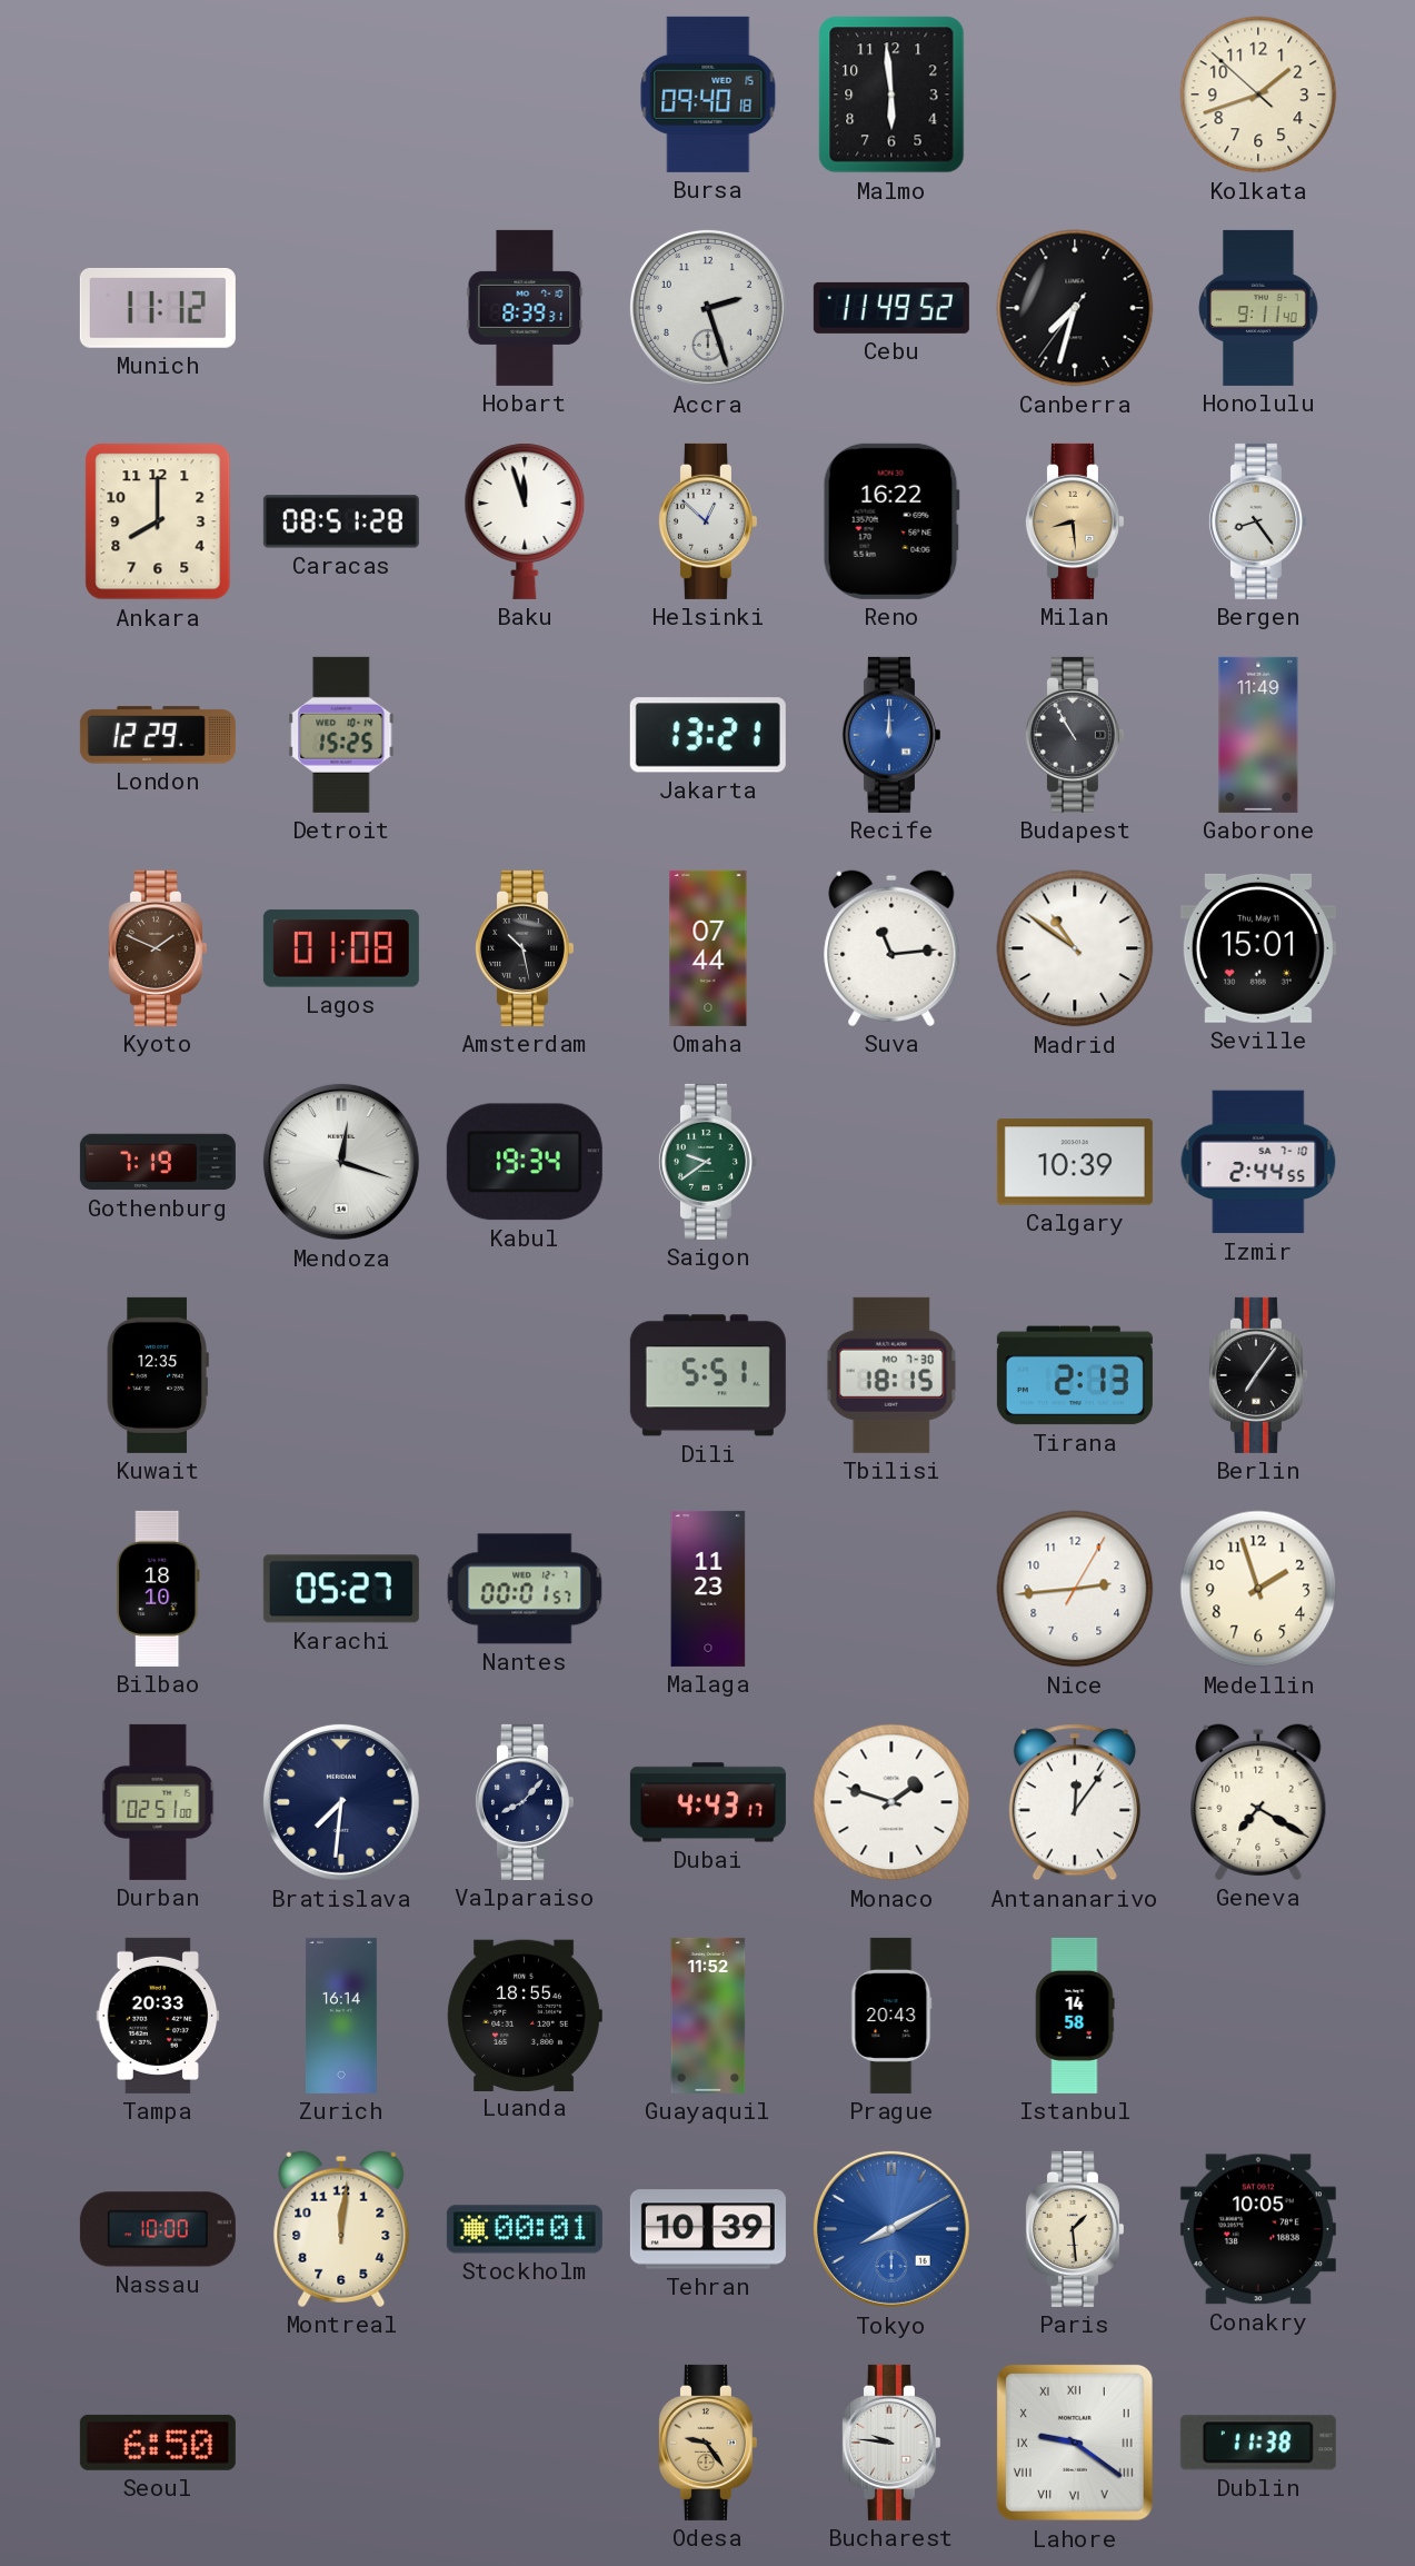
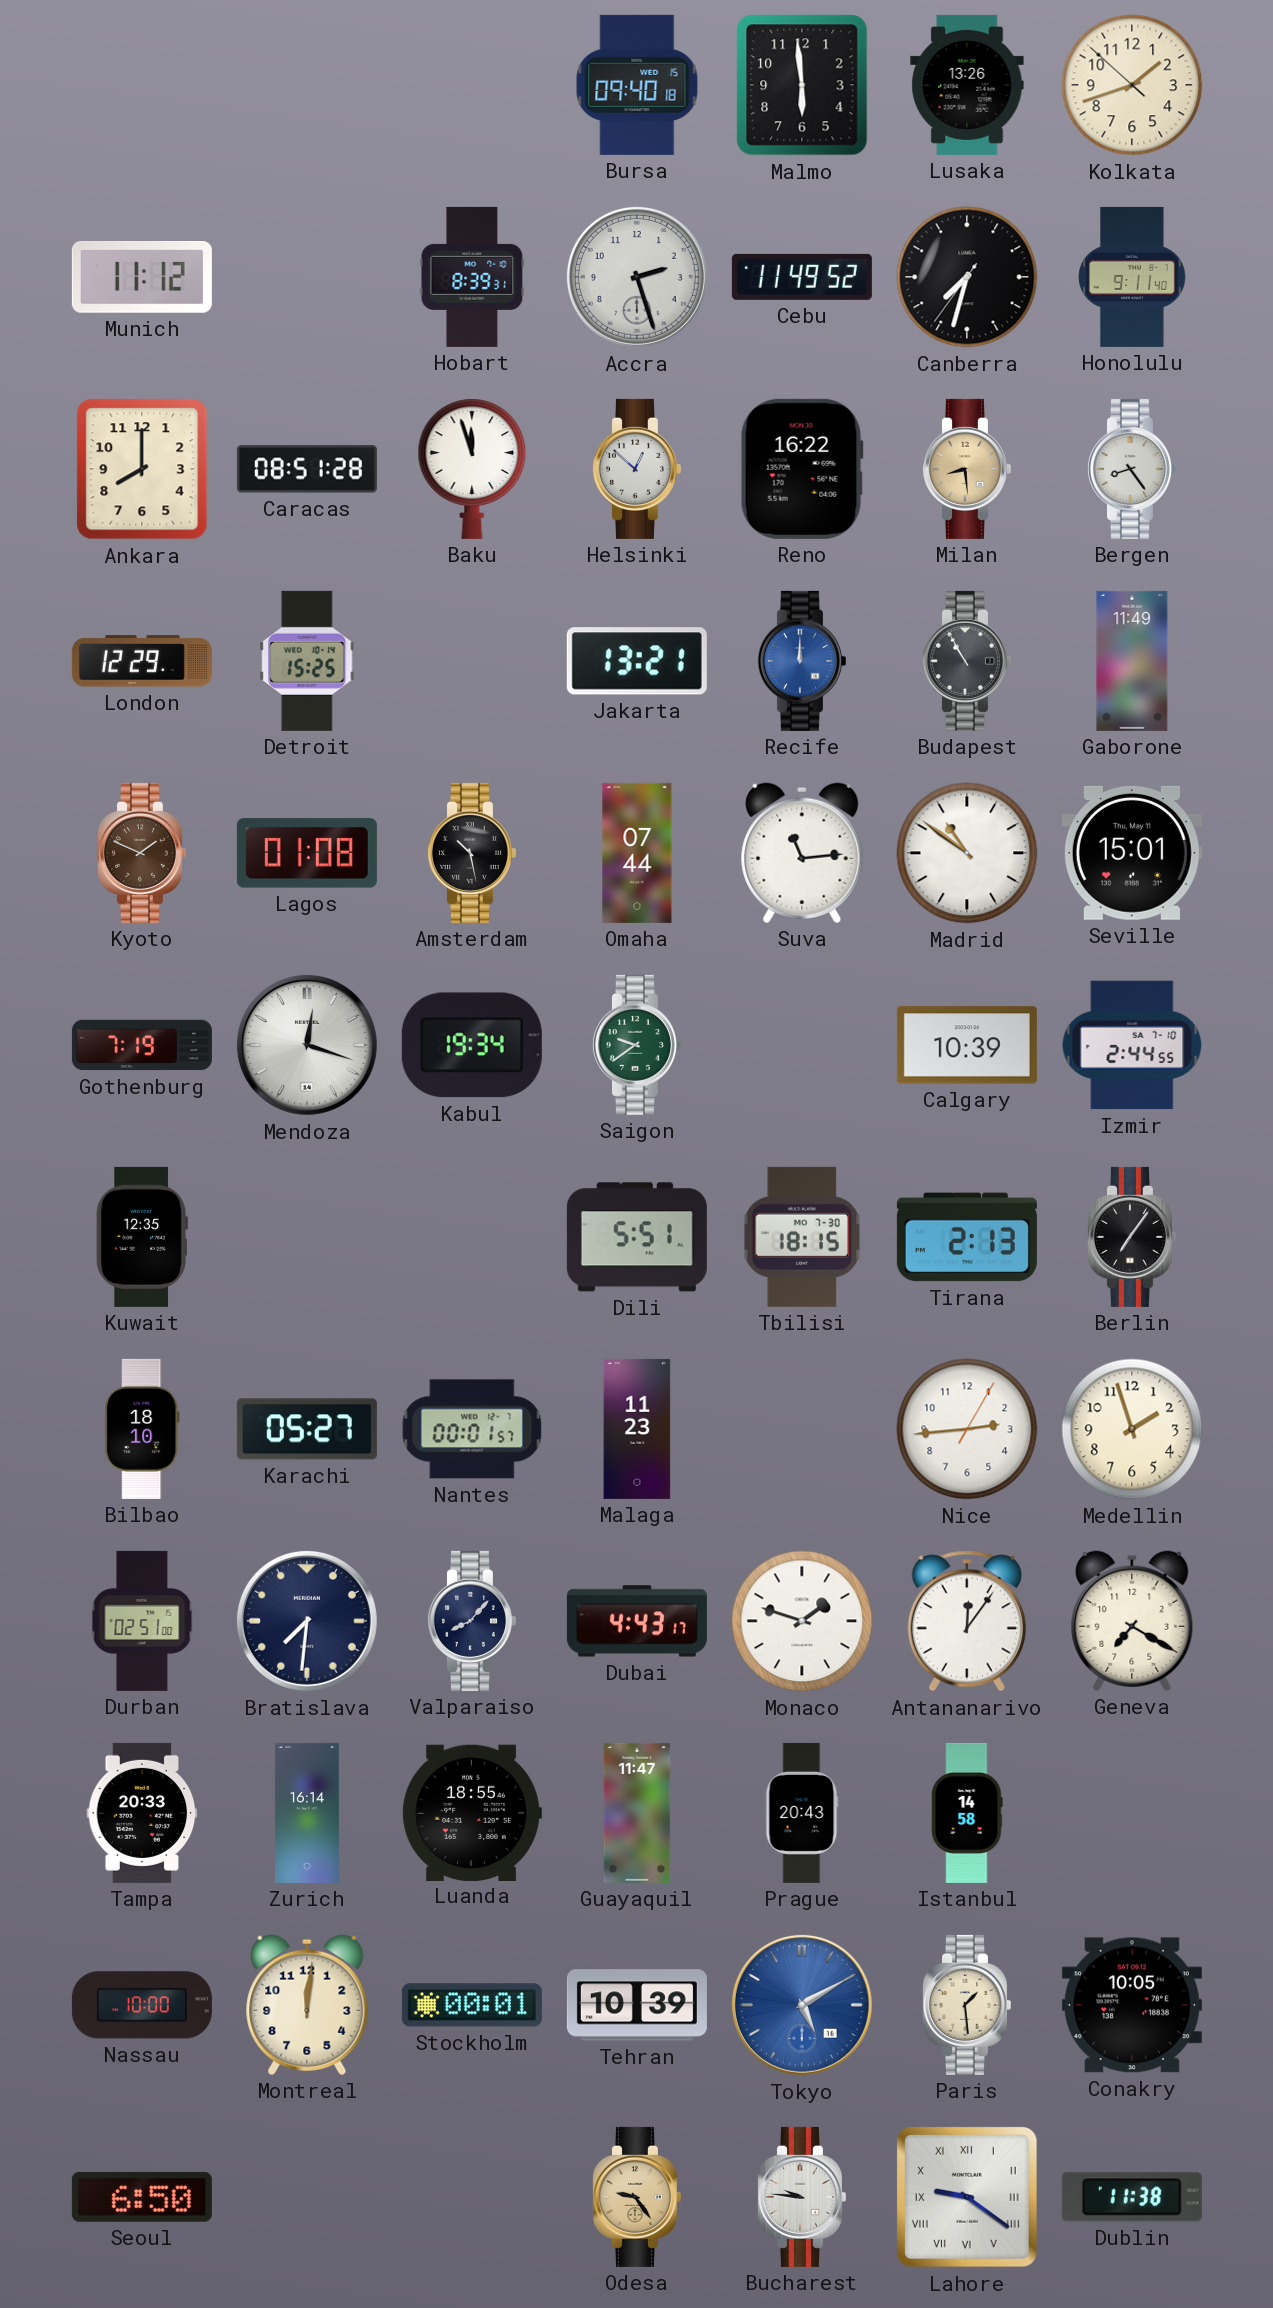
Lusaka: none -> 13:26
Guayaquil: 11:52 -> 11:47
Tokyo: 8:10 -> 5:10
